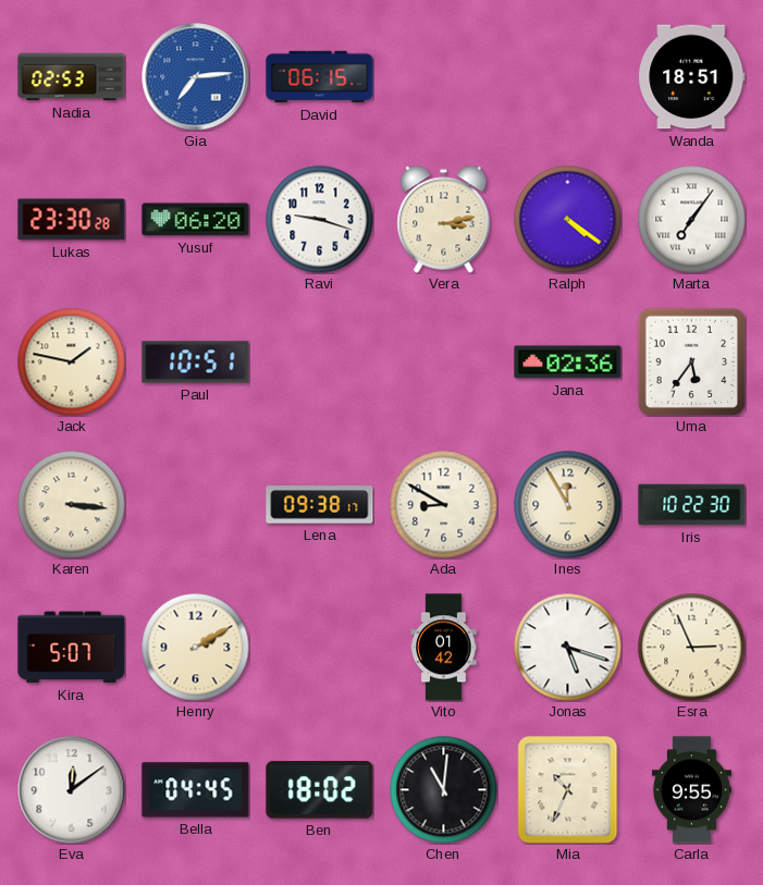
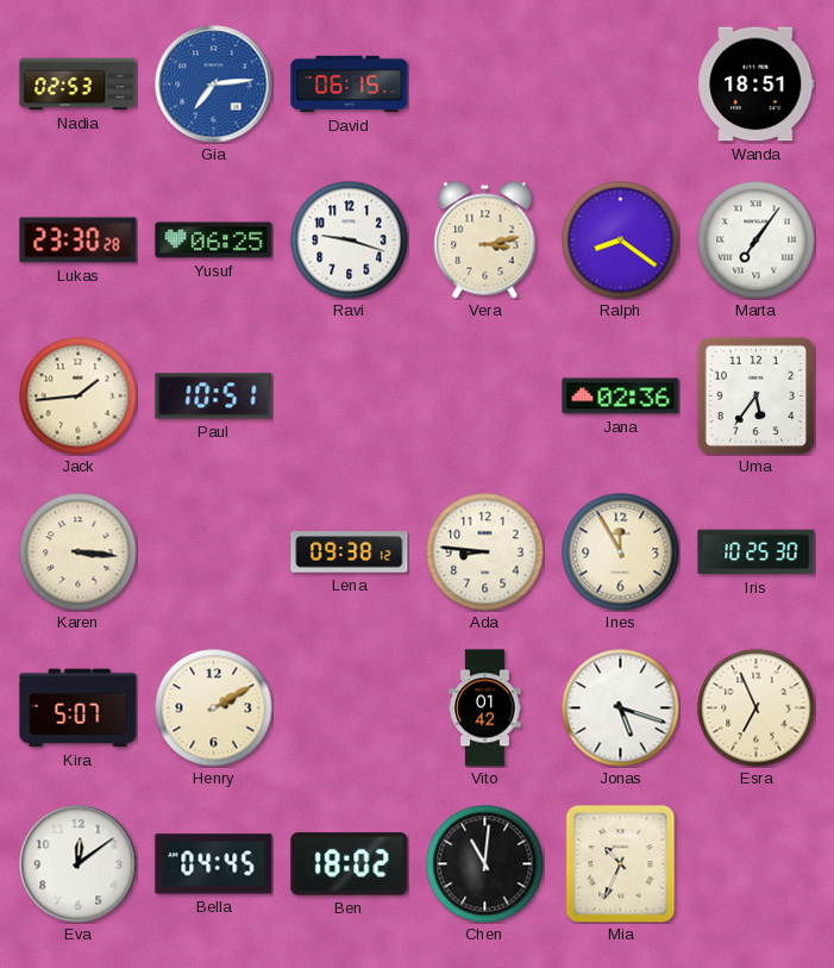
Yusuf: 06:20 -> 06:25
Ralph: 4:21 -> 8:21
Jack: 1:47 -> 1:44
Lena: 09:38:17 -> 09:38:12
Ada: 8:50 -> 8:46
Iris: 10:22 -> 10:25
Esra: 2:56 -> 6:56
Carla: 9:55 -> none
